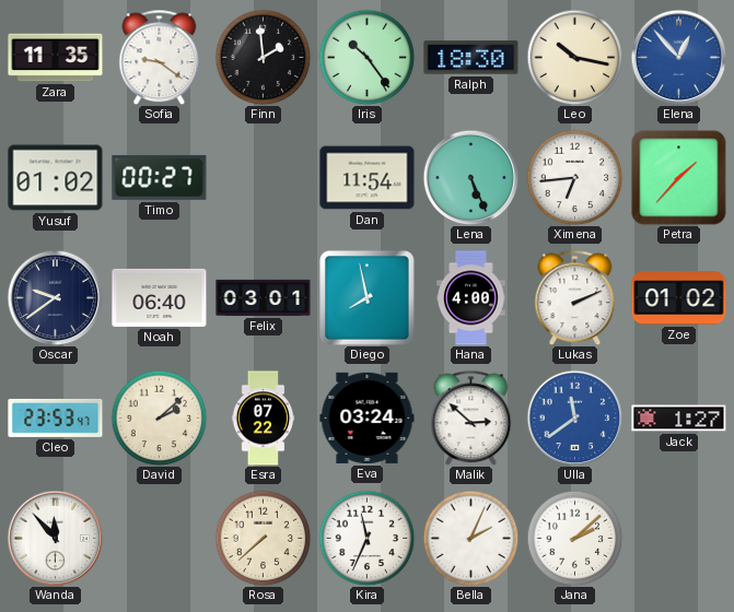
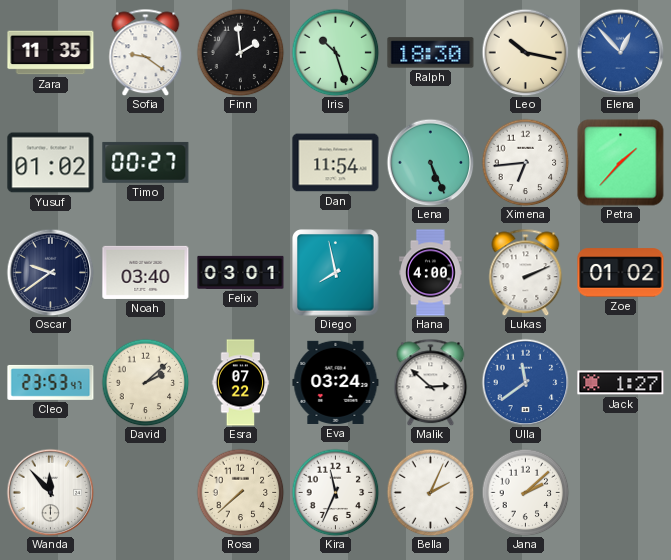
Iris: 10:24 -> 10:27
Noah: 06:40 -> 03:40
